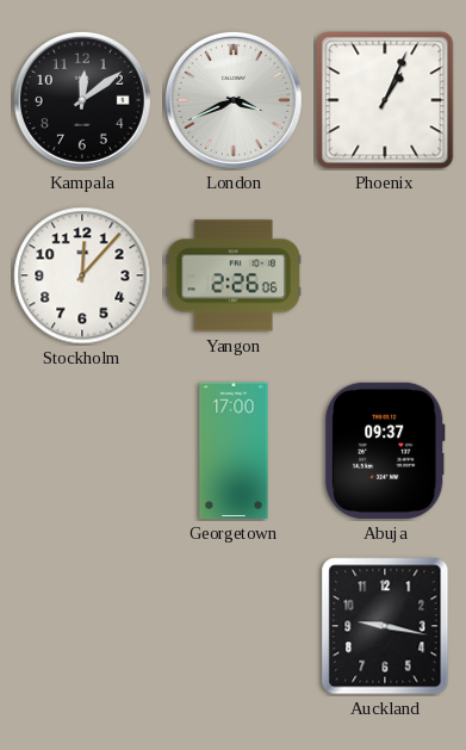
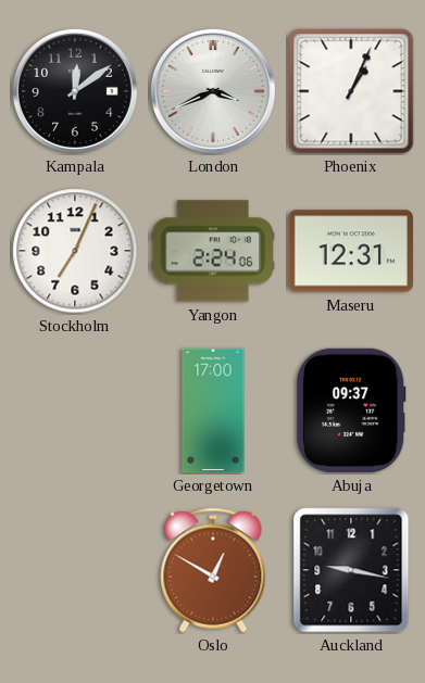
Stockholm: 12:07 -> 7:04
Yangon: 2:26 -> 2:24
Maseru: none -> 12:31
Oslo: none -> 12:50
